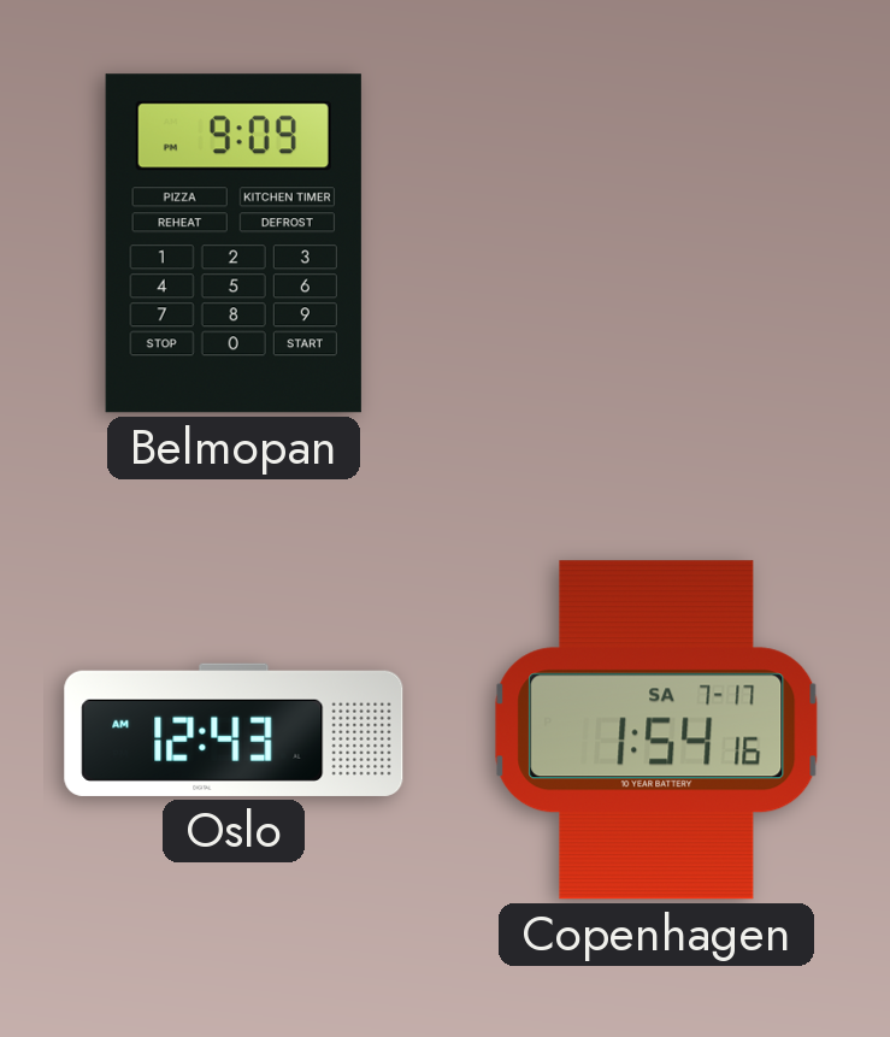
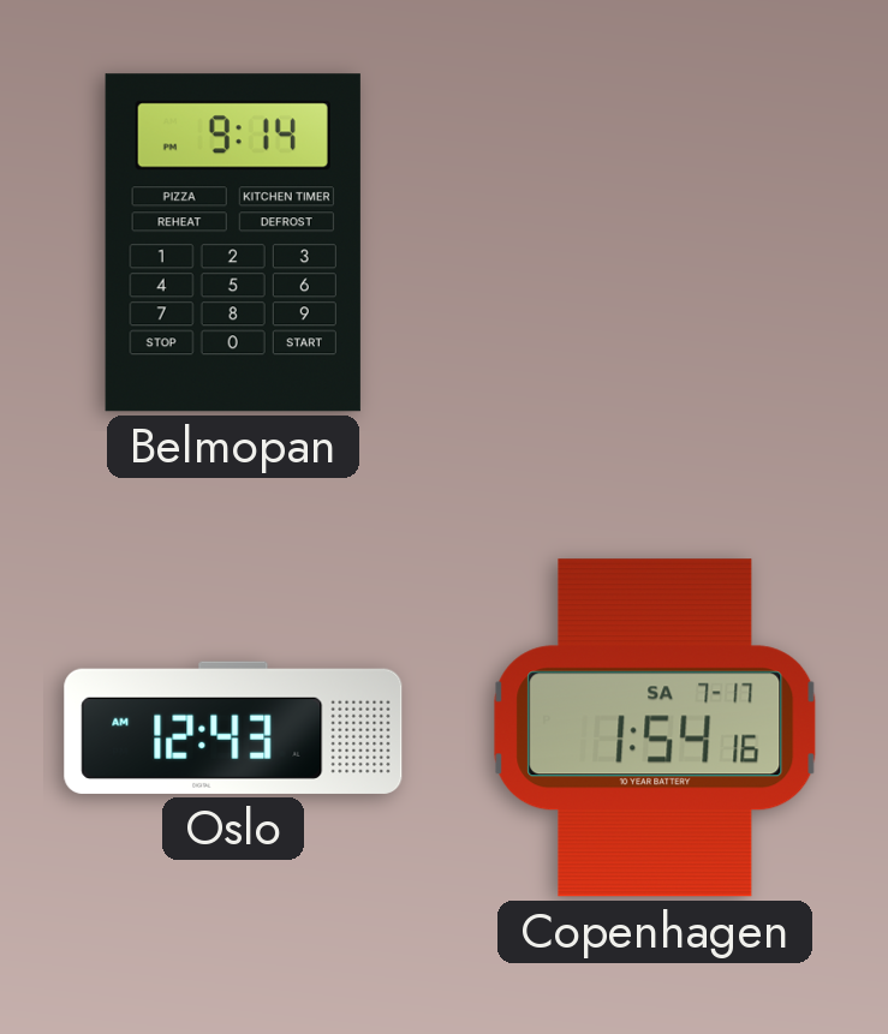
Belmopan: 9:09 -> 9:14
